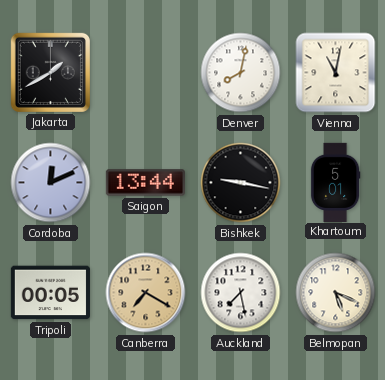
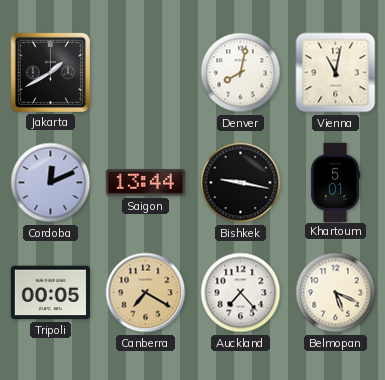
Auckland: 7:28 -> 7:23
